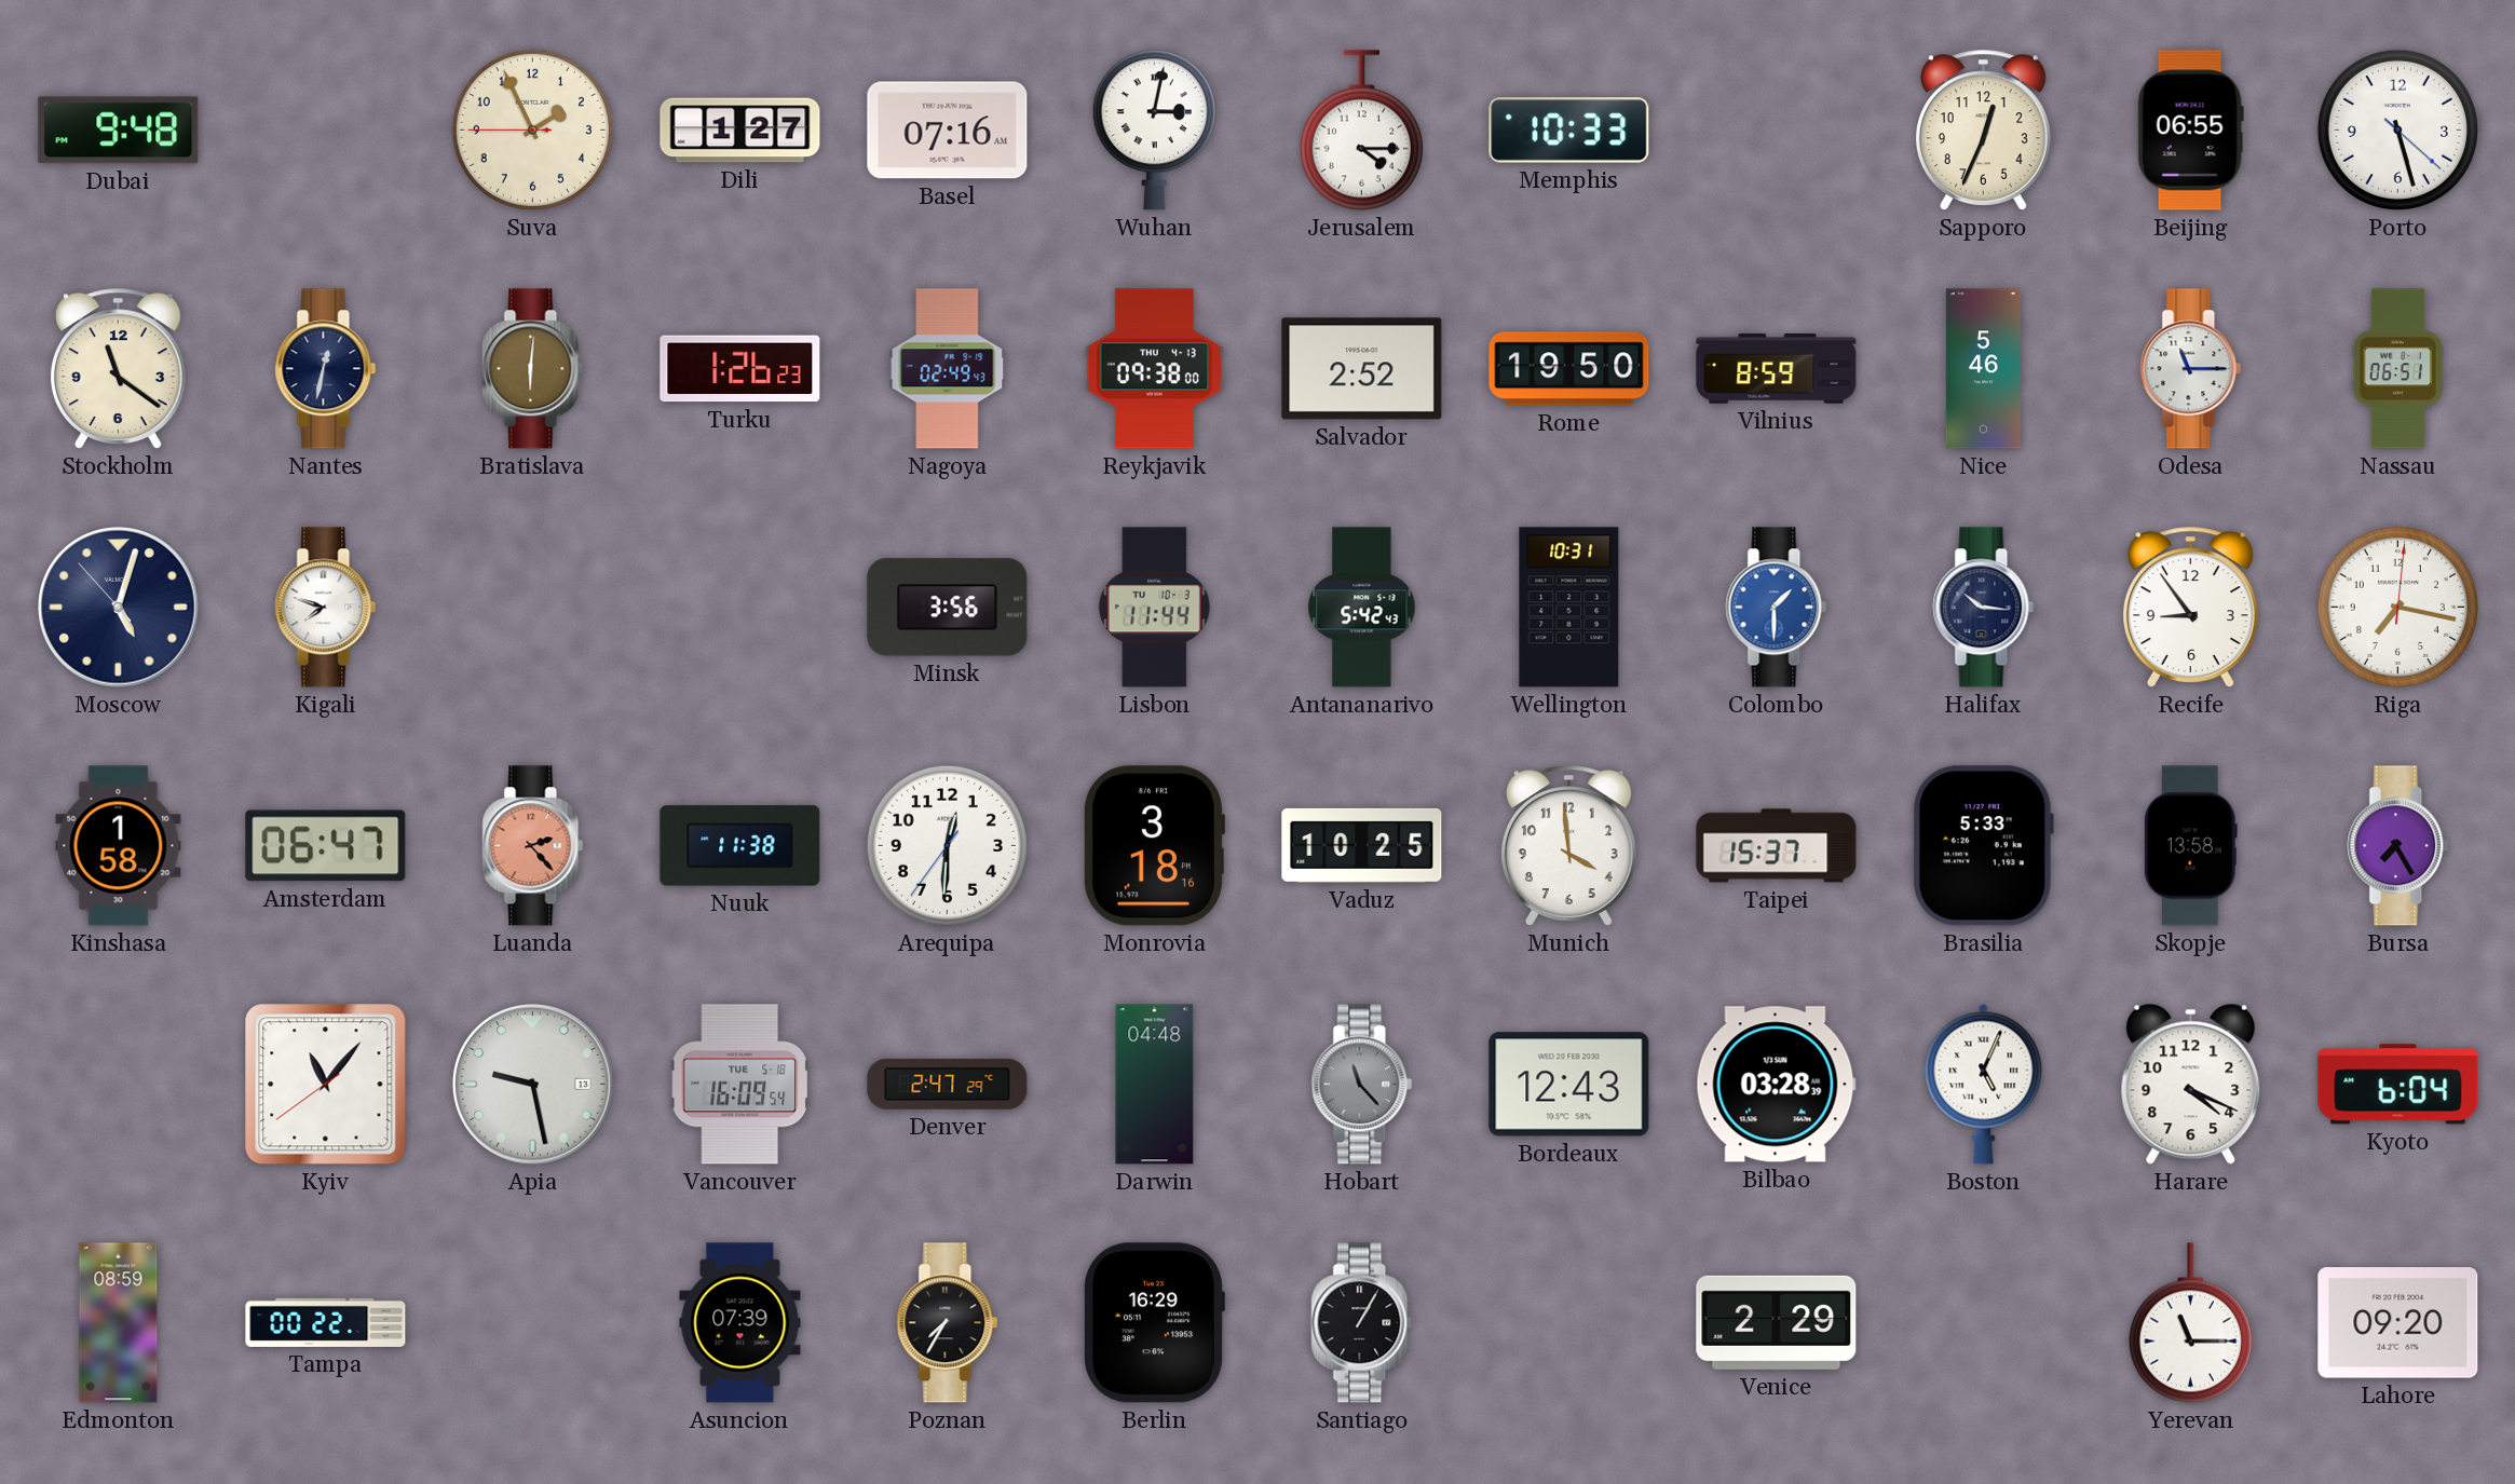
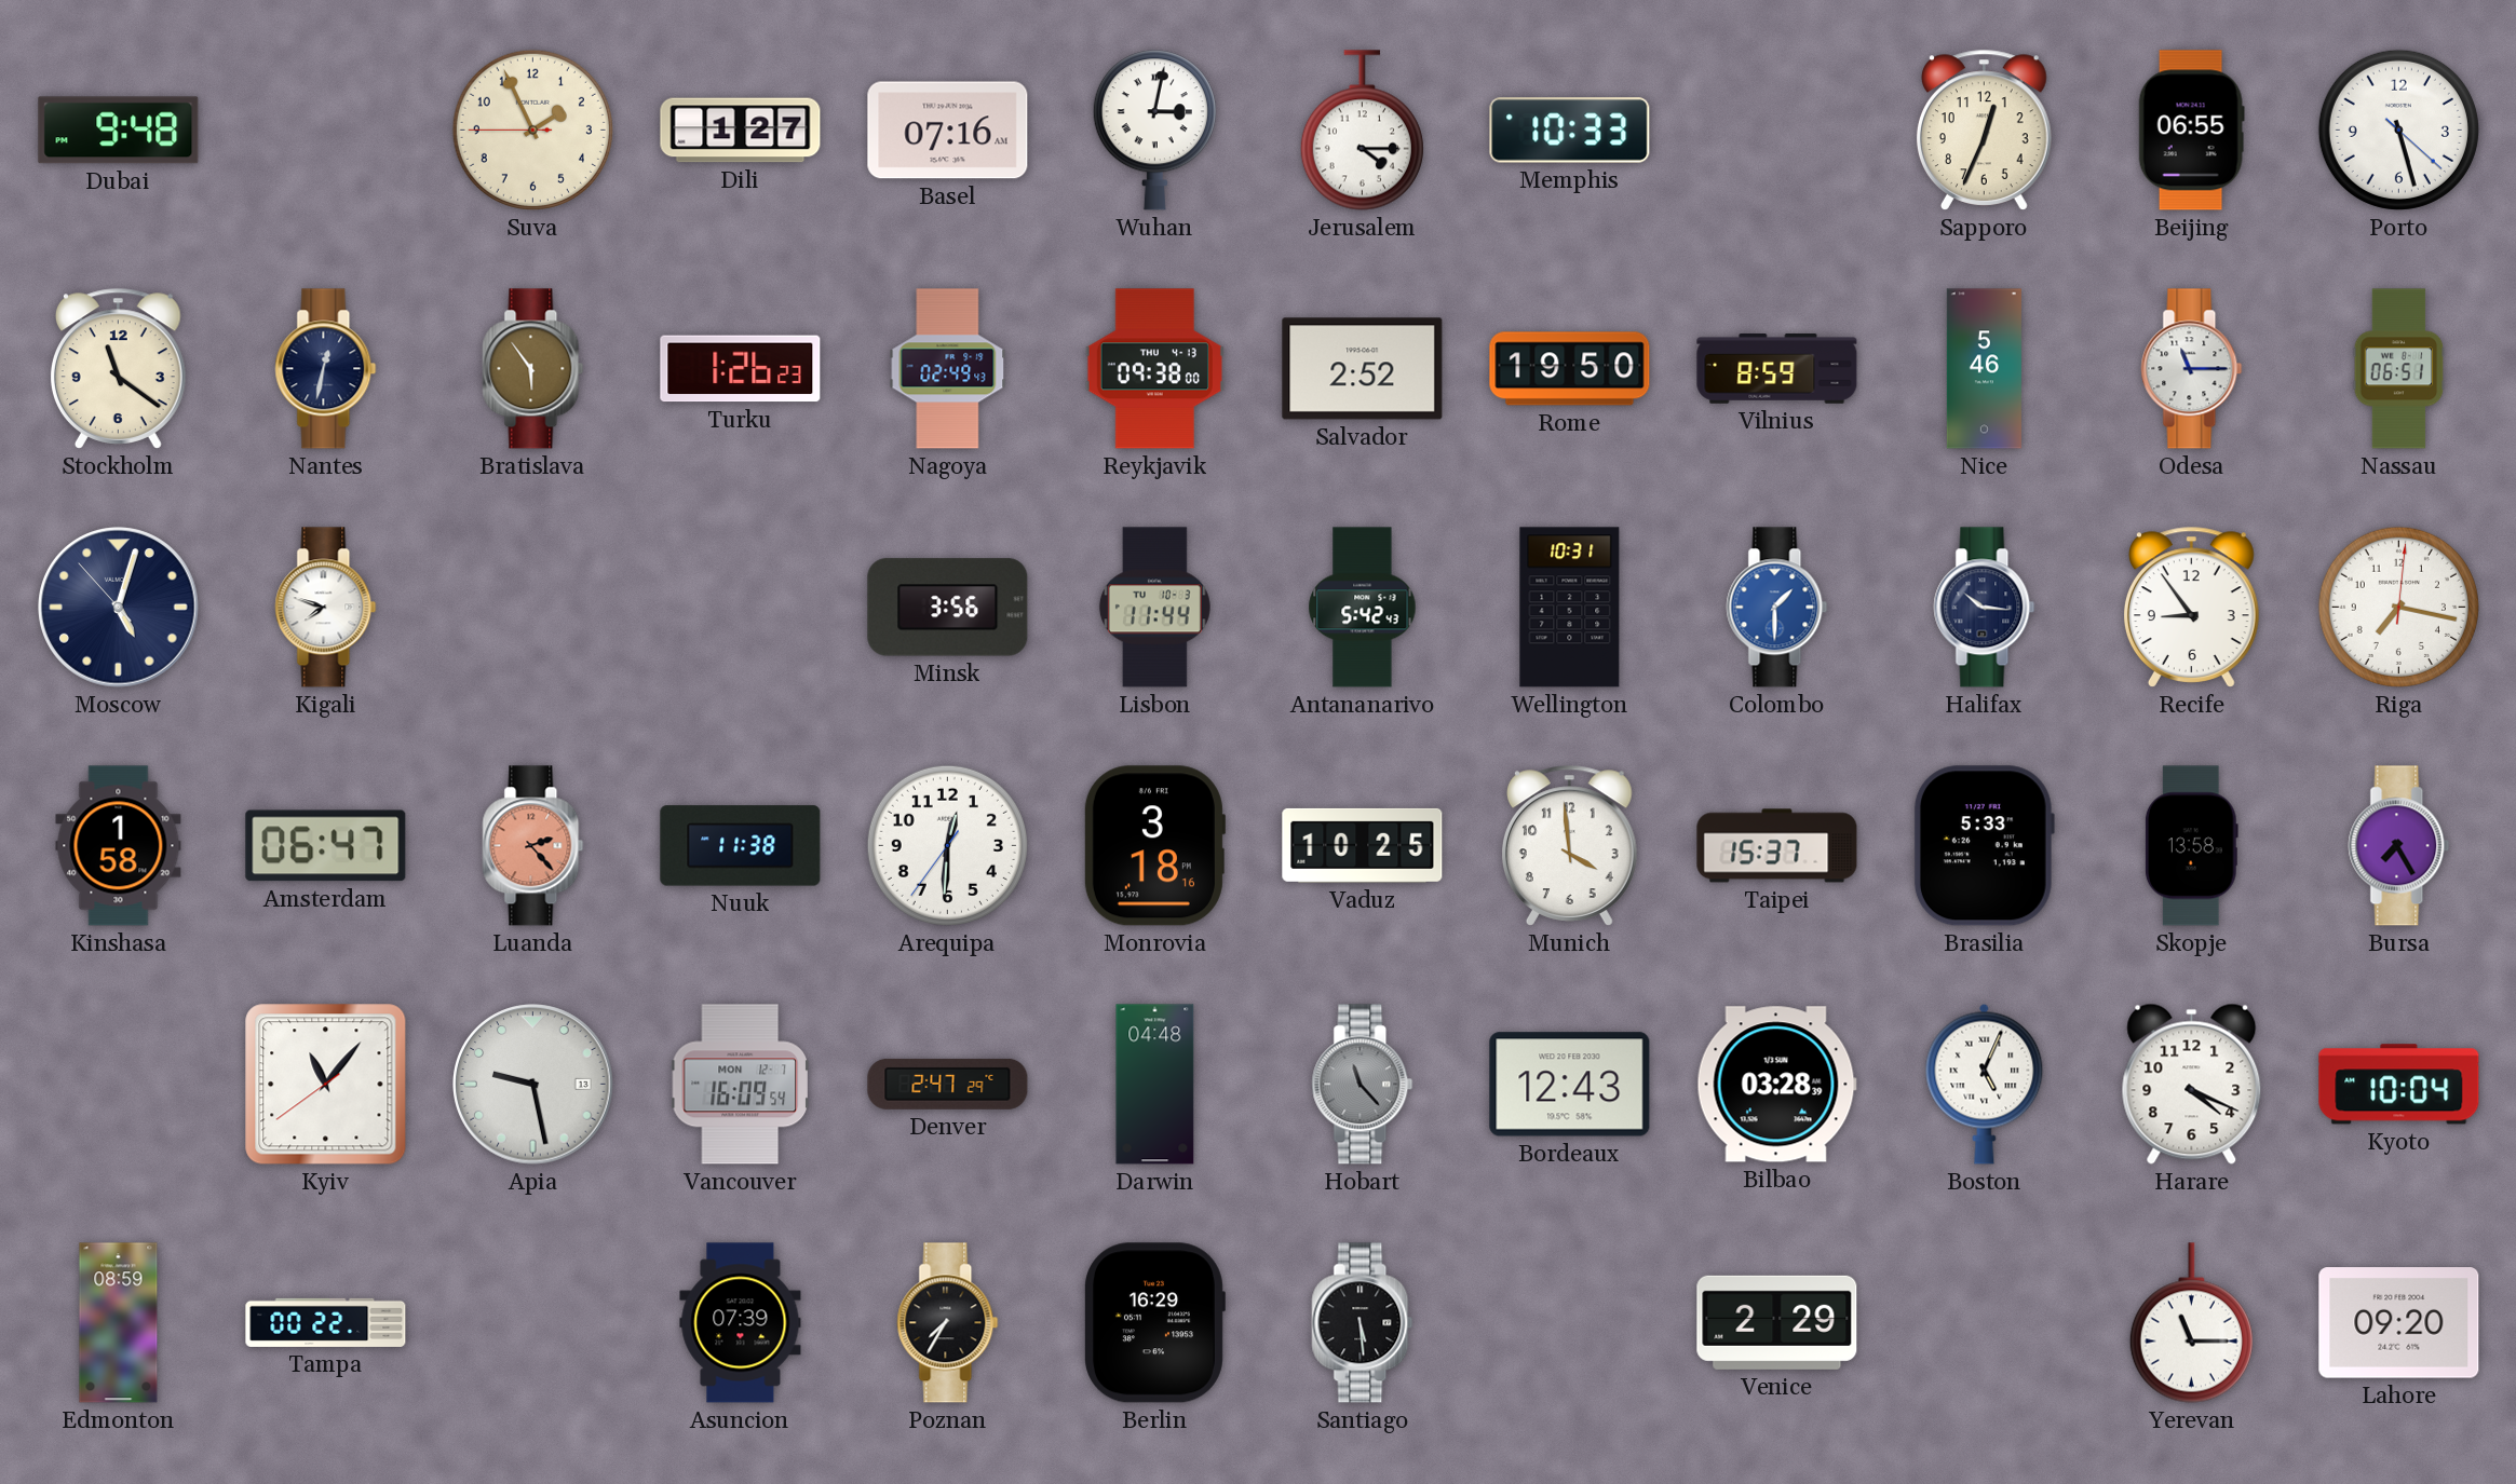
Bratislava: 6:01 -> 5:54
Vancouver date: TUE 5-18 -> MON 12-7
Kyoto: 6:04 -> 10:04
Santiago: 1:05 -> 5:29
